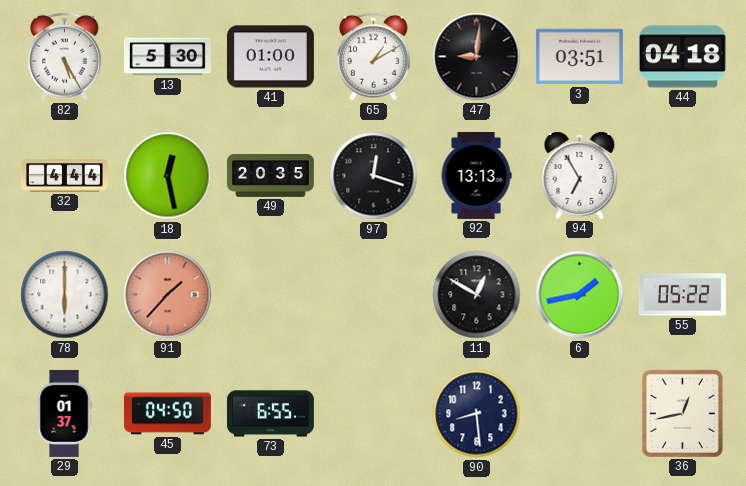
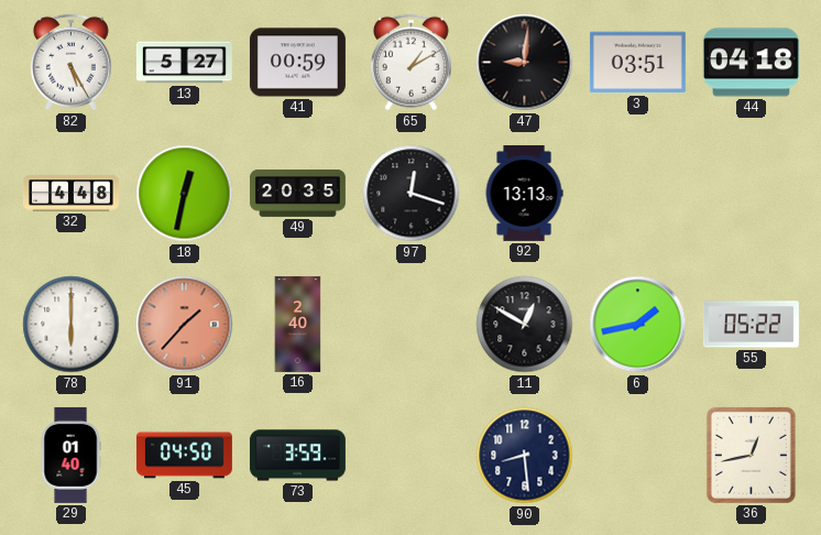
13: 5:30 -> 5:27
41: 01:00 -> 00:59
32: 4:44 -> 4:48
18: 12:28 -> 12:32
94: 6:55 -> none
16: none -> 2:40
29: 01:37 -> 01:40
73: 6:55 -> 3:59
